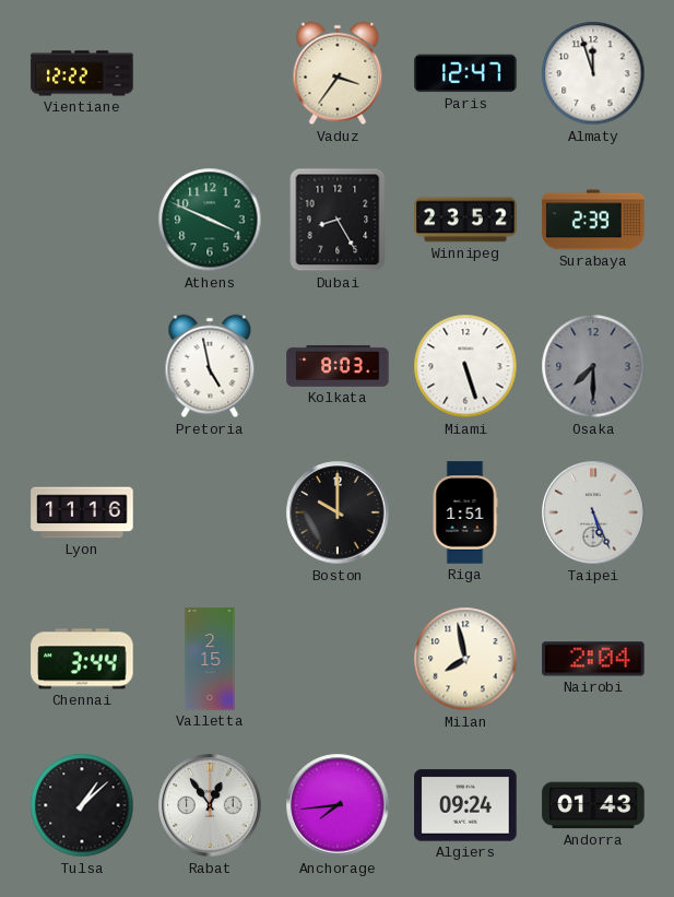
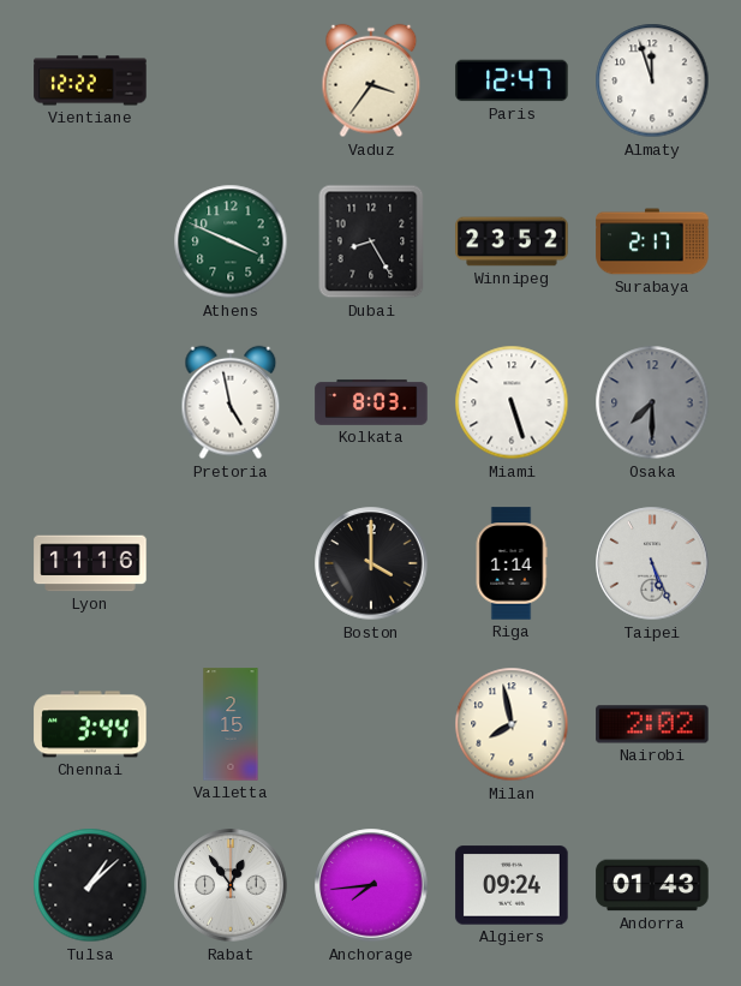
Surabaya: 2:39 -> 2:17
Boston: 10:00 -> 4:00
Riga: 1:51 -> 1:14
Nairobi: 2:04 -> 2:02
